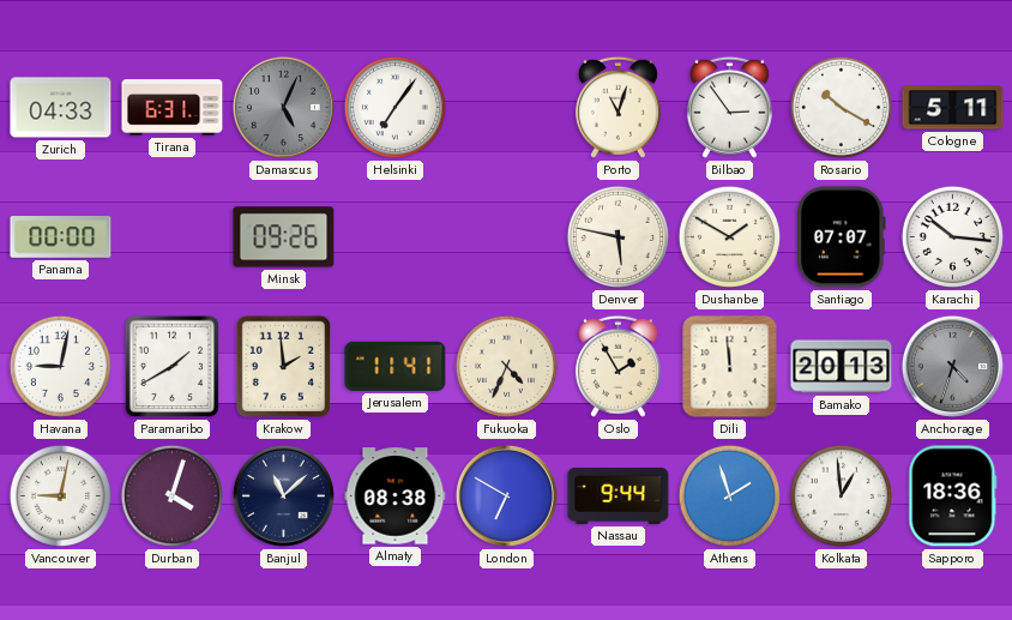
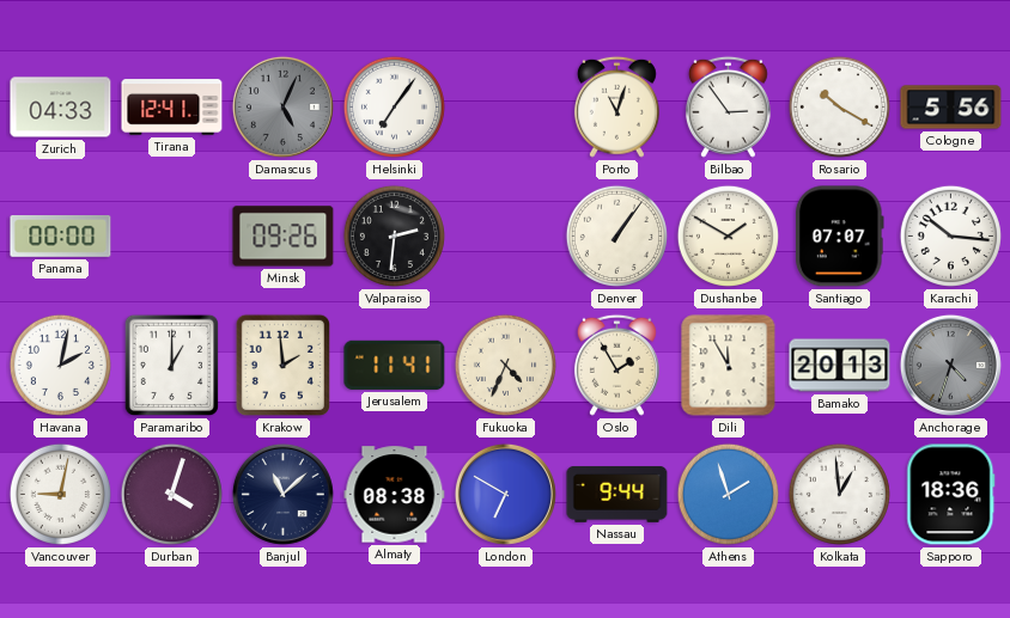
Tirana: 6:31 -> 12:41
Cologne: 5:11 -> 5:56
Valparaiso: none -> 2:31
Denver: 5:47 -> 1:06
Havana: 9:02 -> 2:02
Paramaribo: 1:40 -> 1:00
Dili: 11:59 -> 11:55
